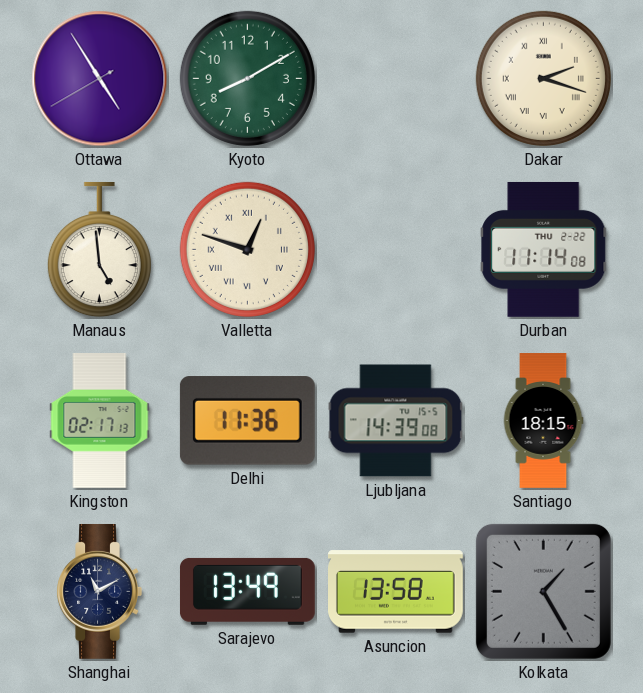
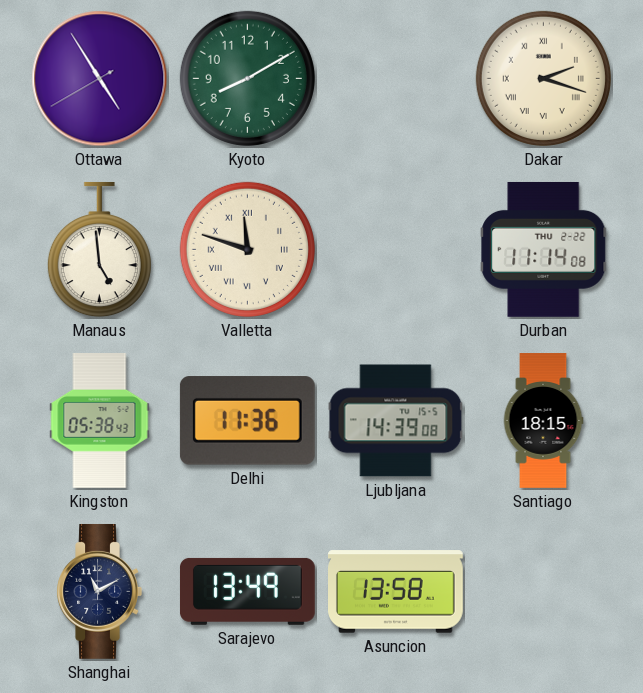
Valletta: 12:48 -> 11:48
Kingston: 02:17 -> 05:38
Kolkata: 1:25 -> none
